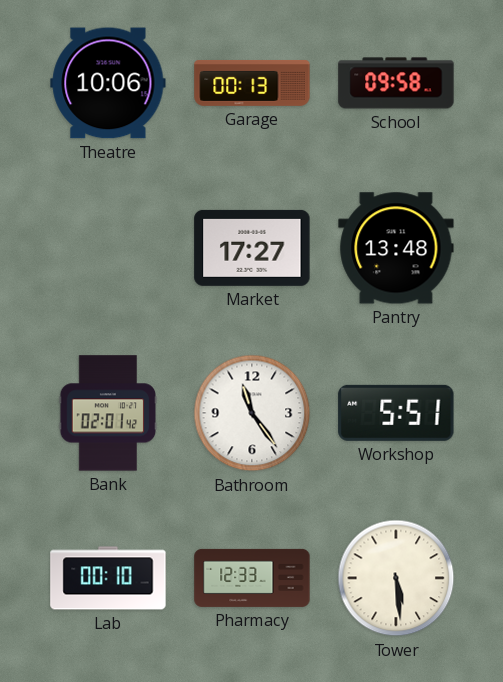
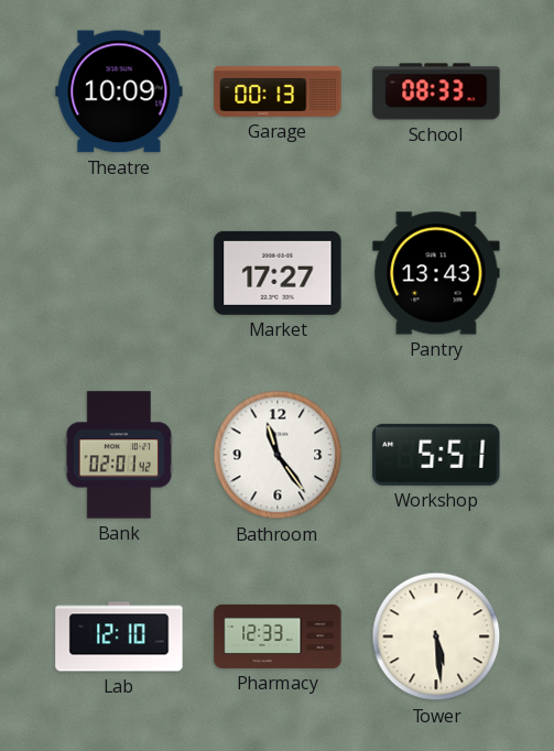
Theatre: 10:06 -> 10:09
School: 09:58 -> 08:33
Pantry: 13:48 -> 13:43
Lab: 00:10 -> 12:10
